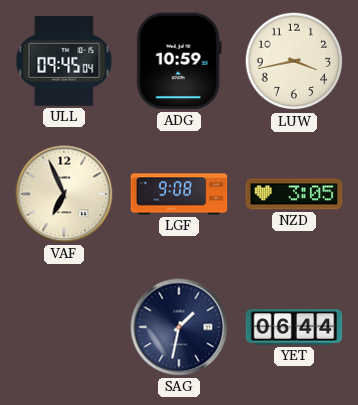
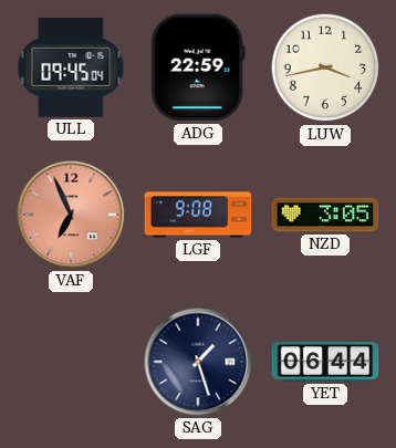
ADG: 10:59 -> 22:59
VAF dial: cream -> salmon
SAG: 1:32 -> 1:27
